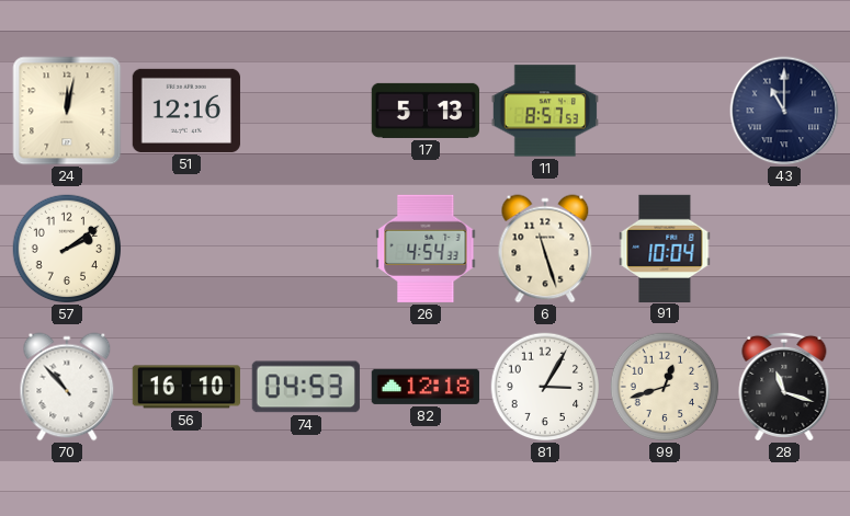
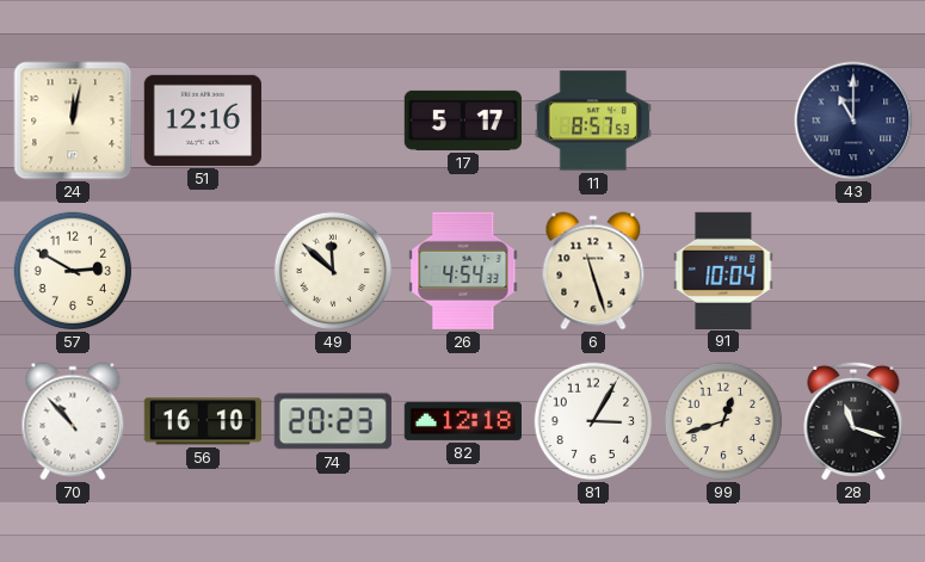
17: 5:13 -> 5:17
57: 2:09 -> 2:50
49: none -> 11:52
74: 04:53 -> 20:23
